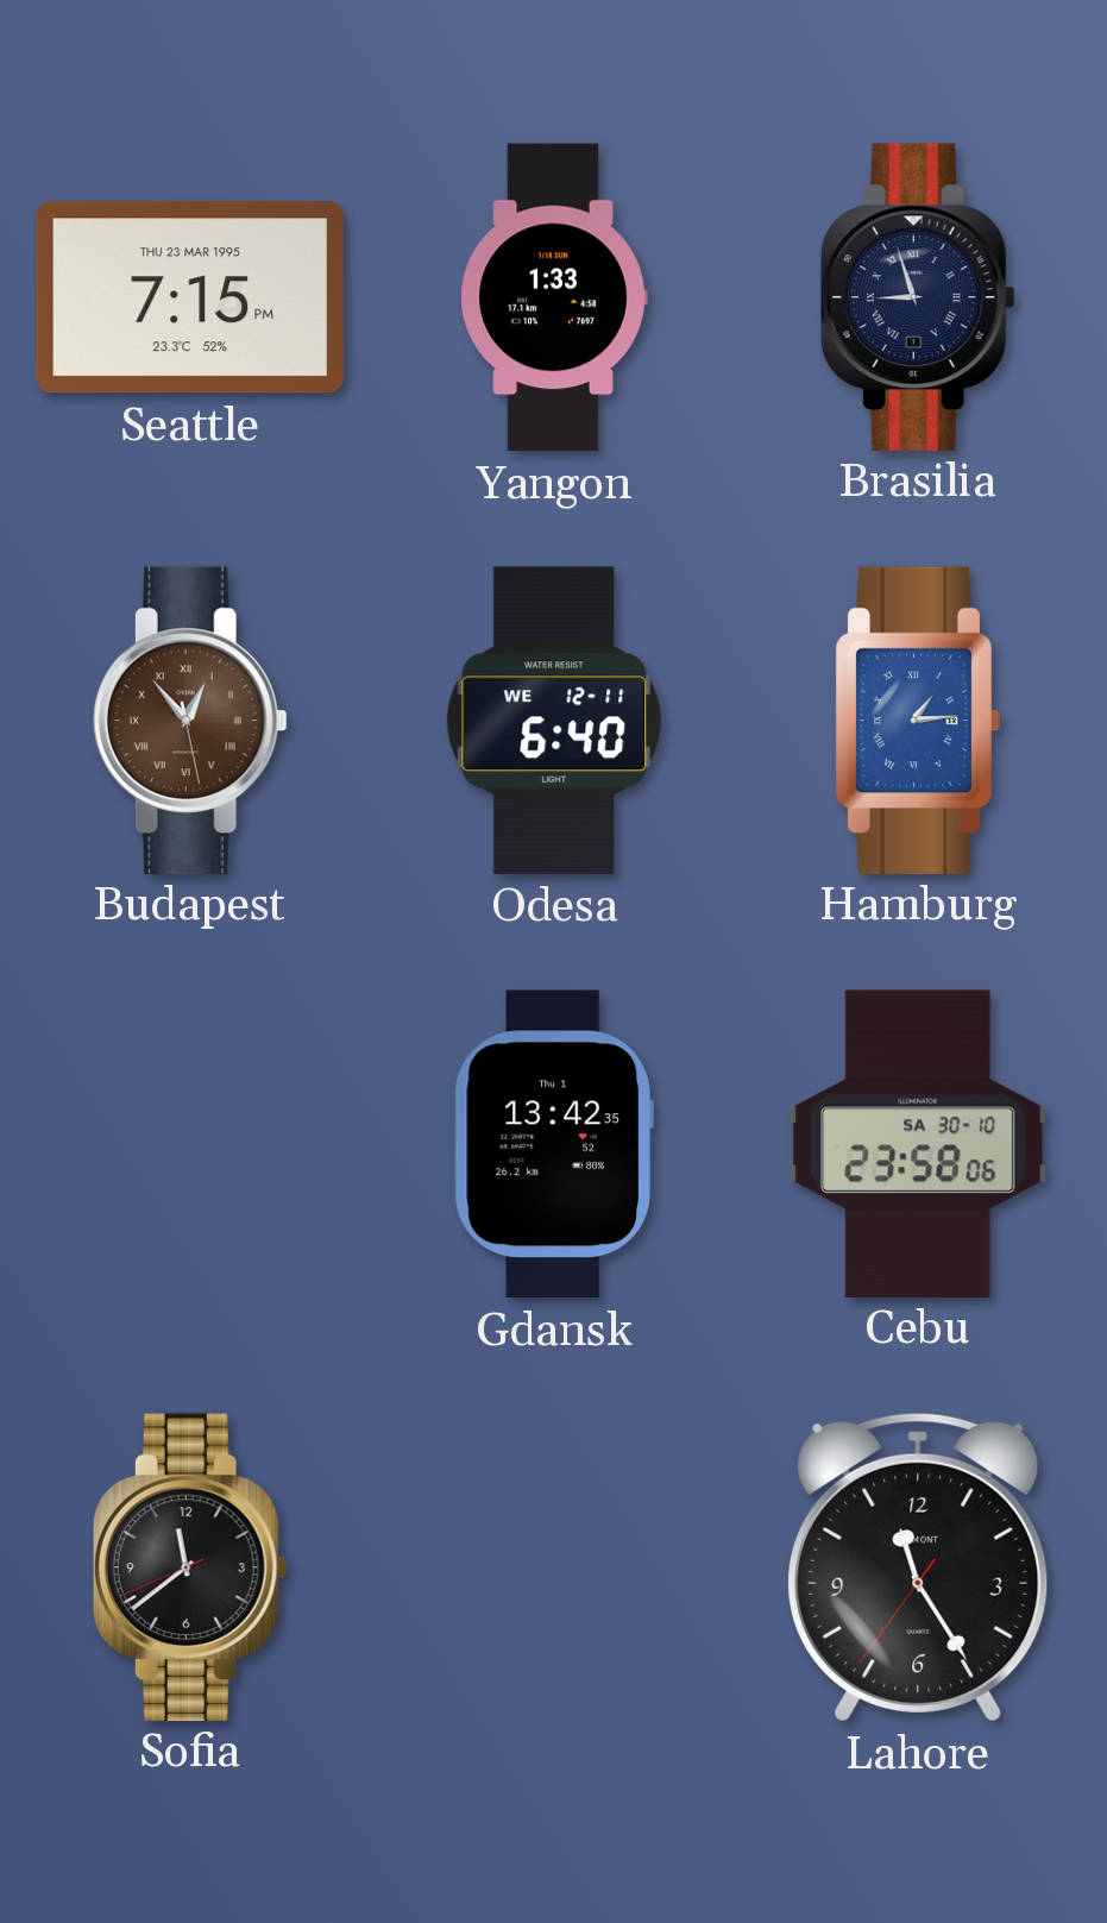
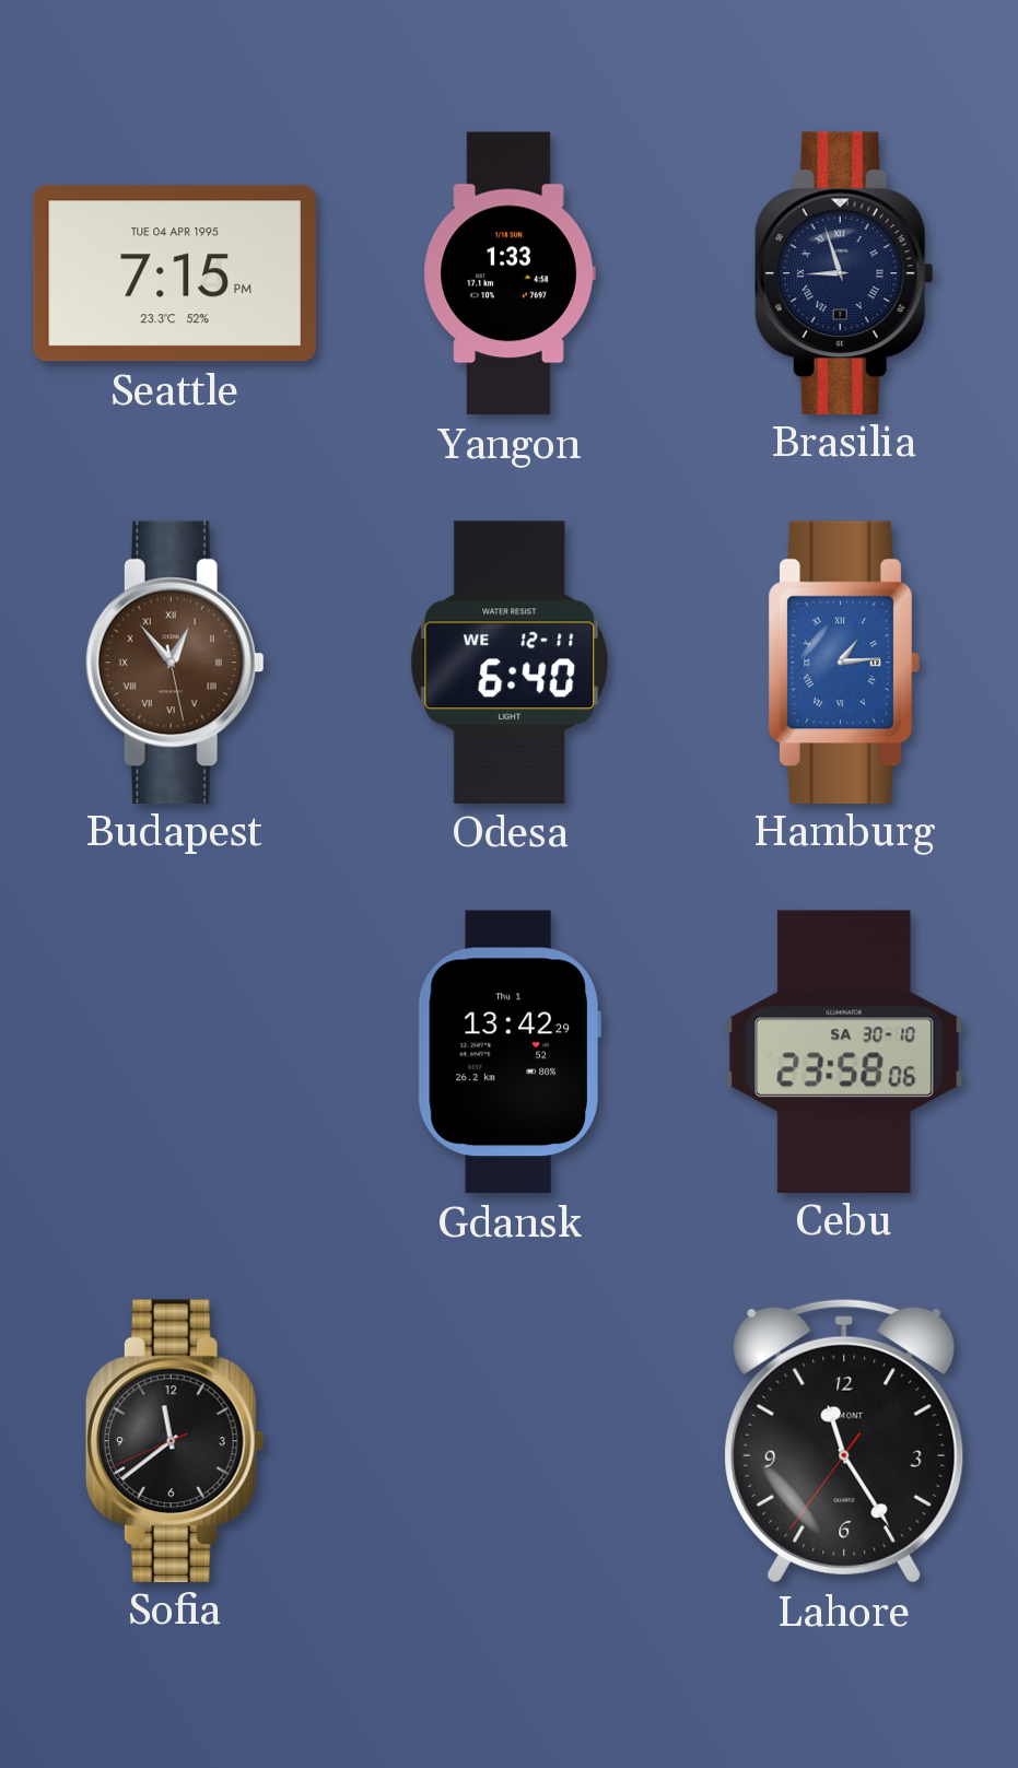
Seattle date: THU 23 MAR 1995 -> TUE 04 APR 1995
Gdansk: 13:42:35 -> 13:42:29
